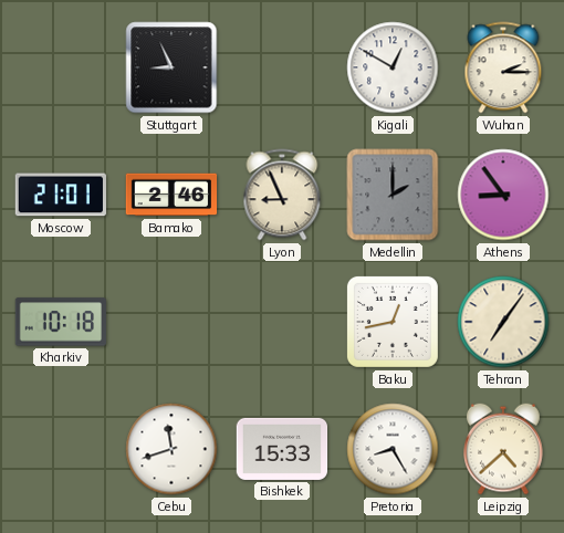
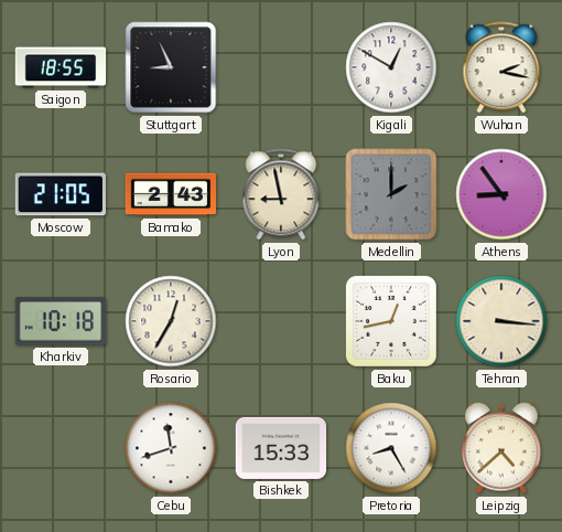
Saigon: none -> 18:55
Wuhan: 2:15 -> 2:17
Moscow: 21:01 -> 21:05
Bamako: 2:46 -> 2:43
Lyon: 8:56 -> 8:58
Rosario: none -> 12:35
Tehran: 7:06 -> 3:16
